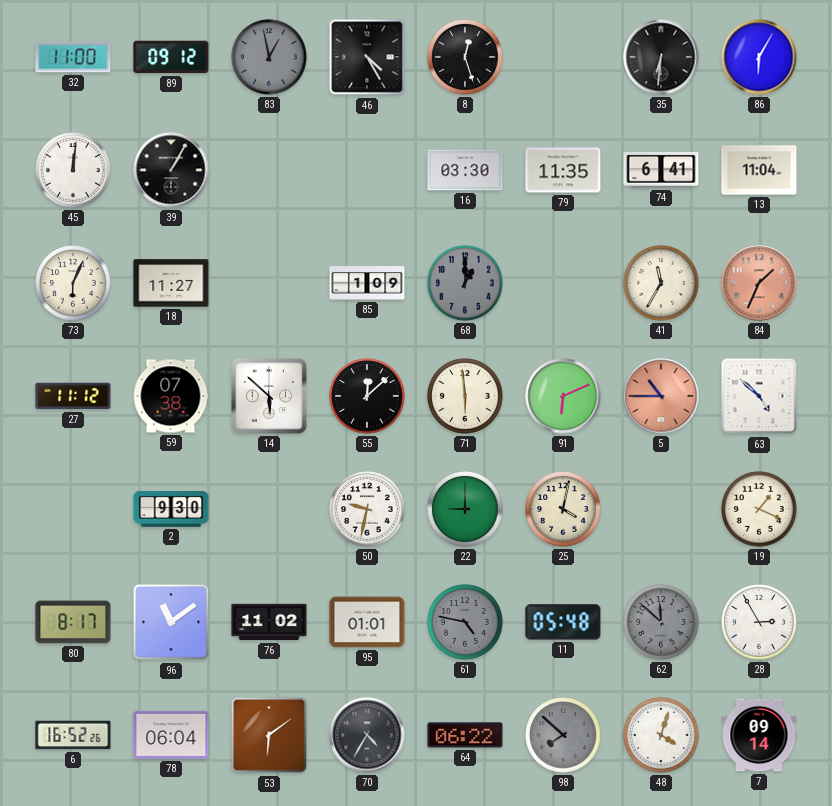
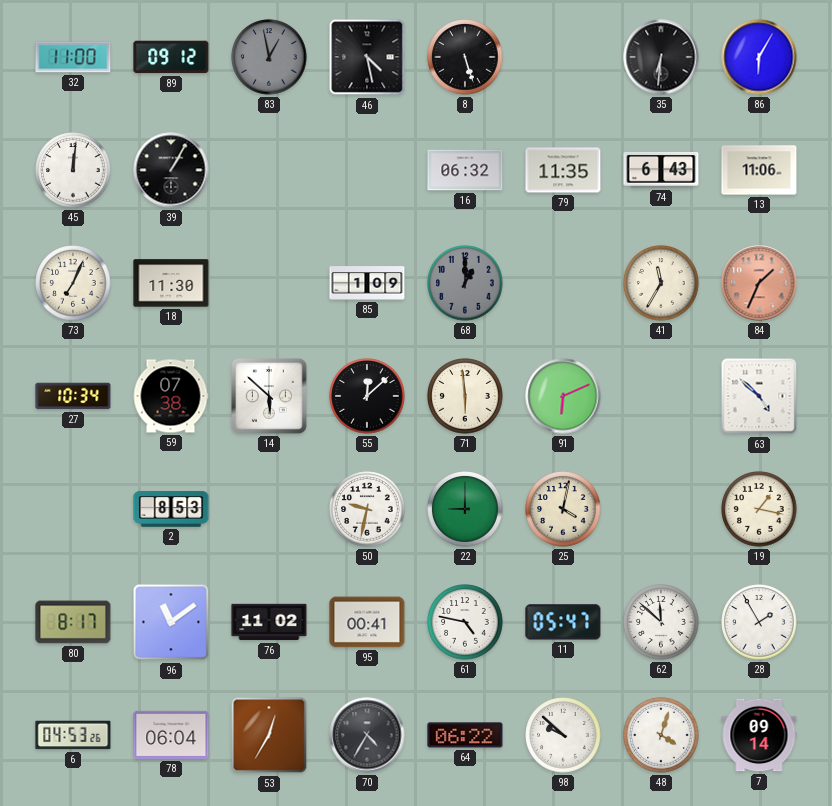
46: 4:25 -> 4:28
8: 12:27 -> 5:27
16: 03:30 -> 06:32
74: 6:41 -> 6:43
13: 11:04 -> 11:06
73: 6:04 -> 7:04
18: 11:27 -> 11:30
27: 11:12 -> 10:34
5: 10:45 -> none
2: 9:30 -> 8:53
19: 1:19 -> 1:17
95: 01:01 -> 00:41
61 dial: grey -> white
11: 05:48 -> 05:47
62 dial: grey -> white
28: 2:55 -> 1:55
6: 16:52 -> 04:53
53: 6:09 -> 12:35
98: 7:52 -> 9:52
98 dial: grey -> white
